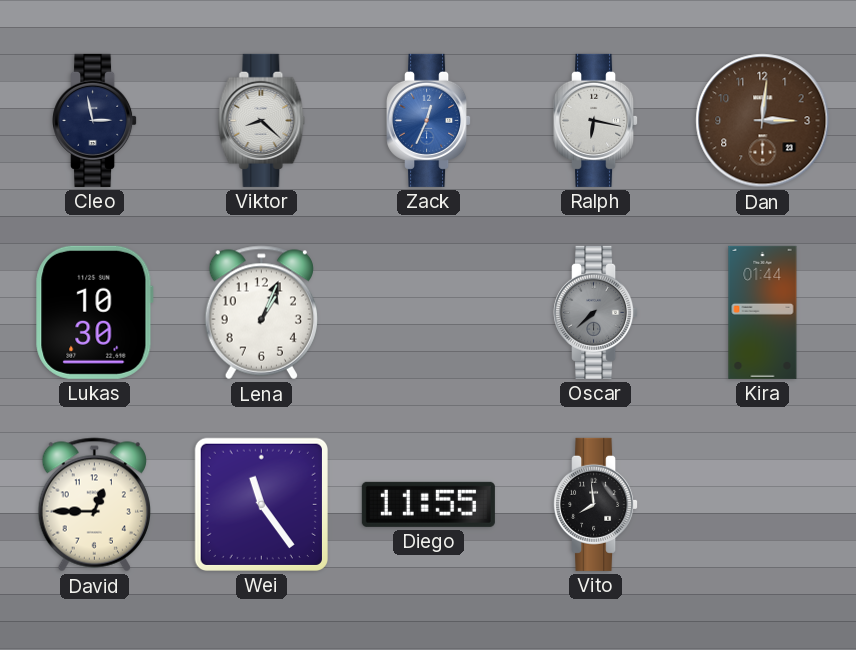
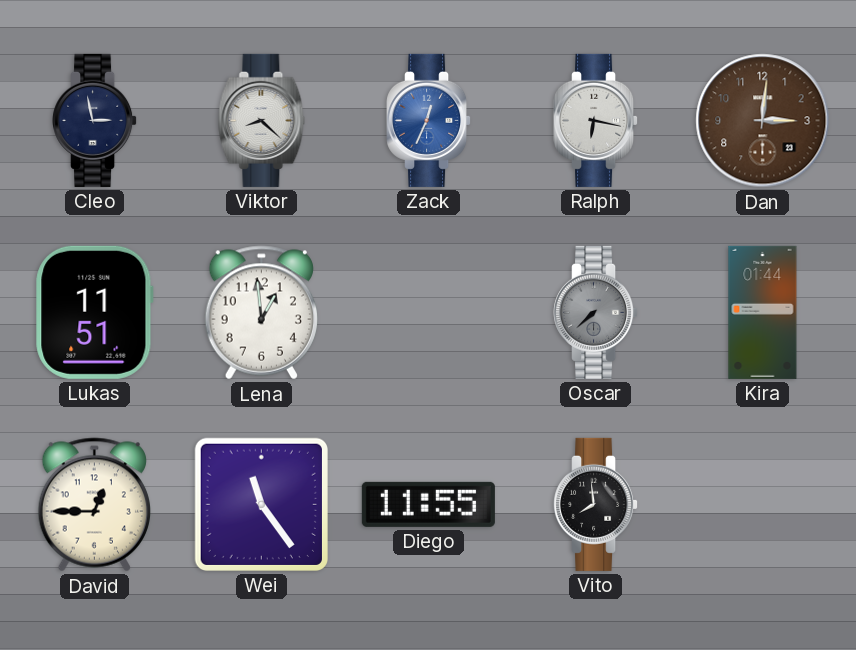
Lukas: 10:30 -> 11:51
Lena: 1:04 -> 12:59
